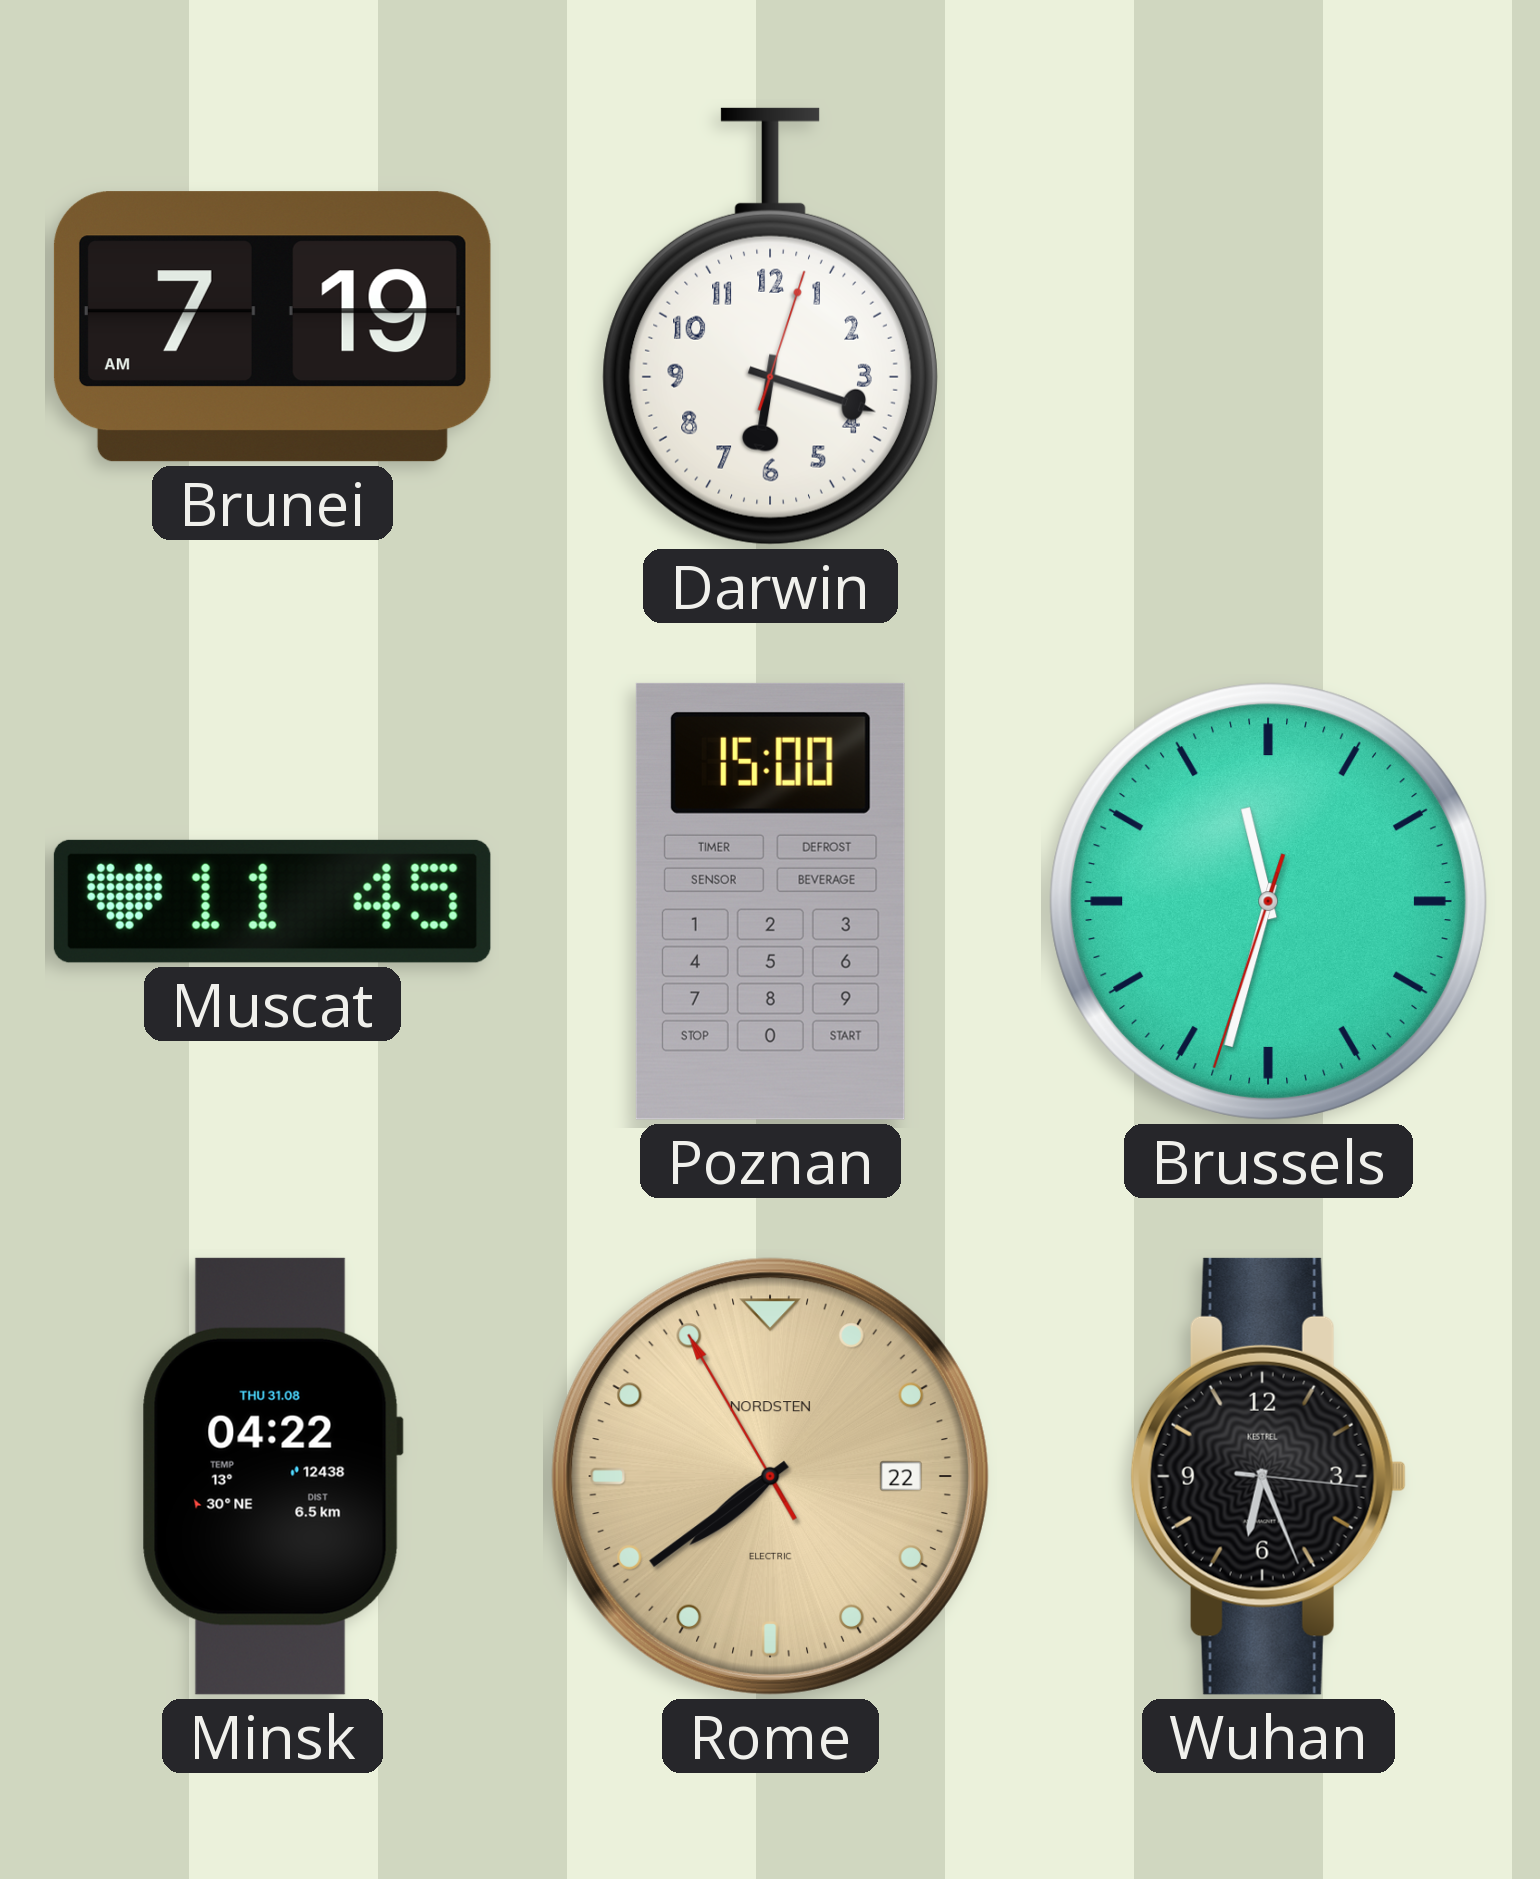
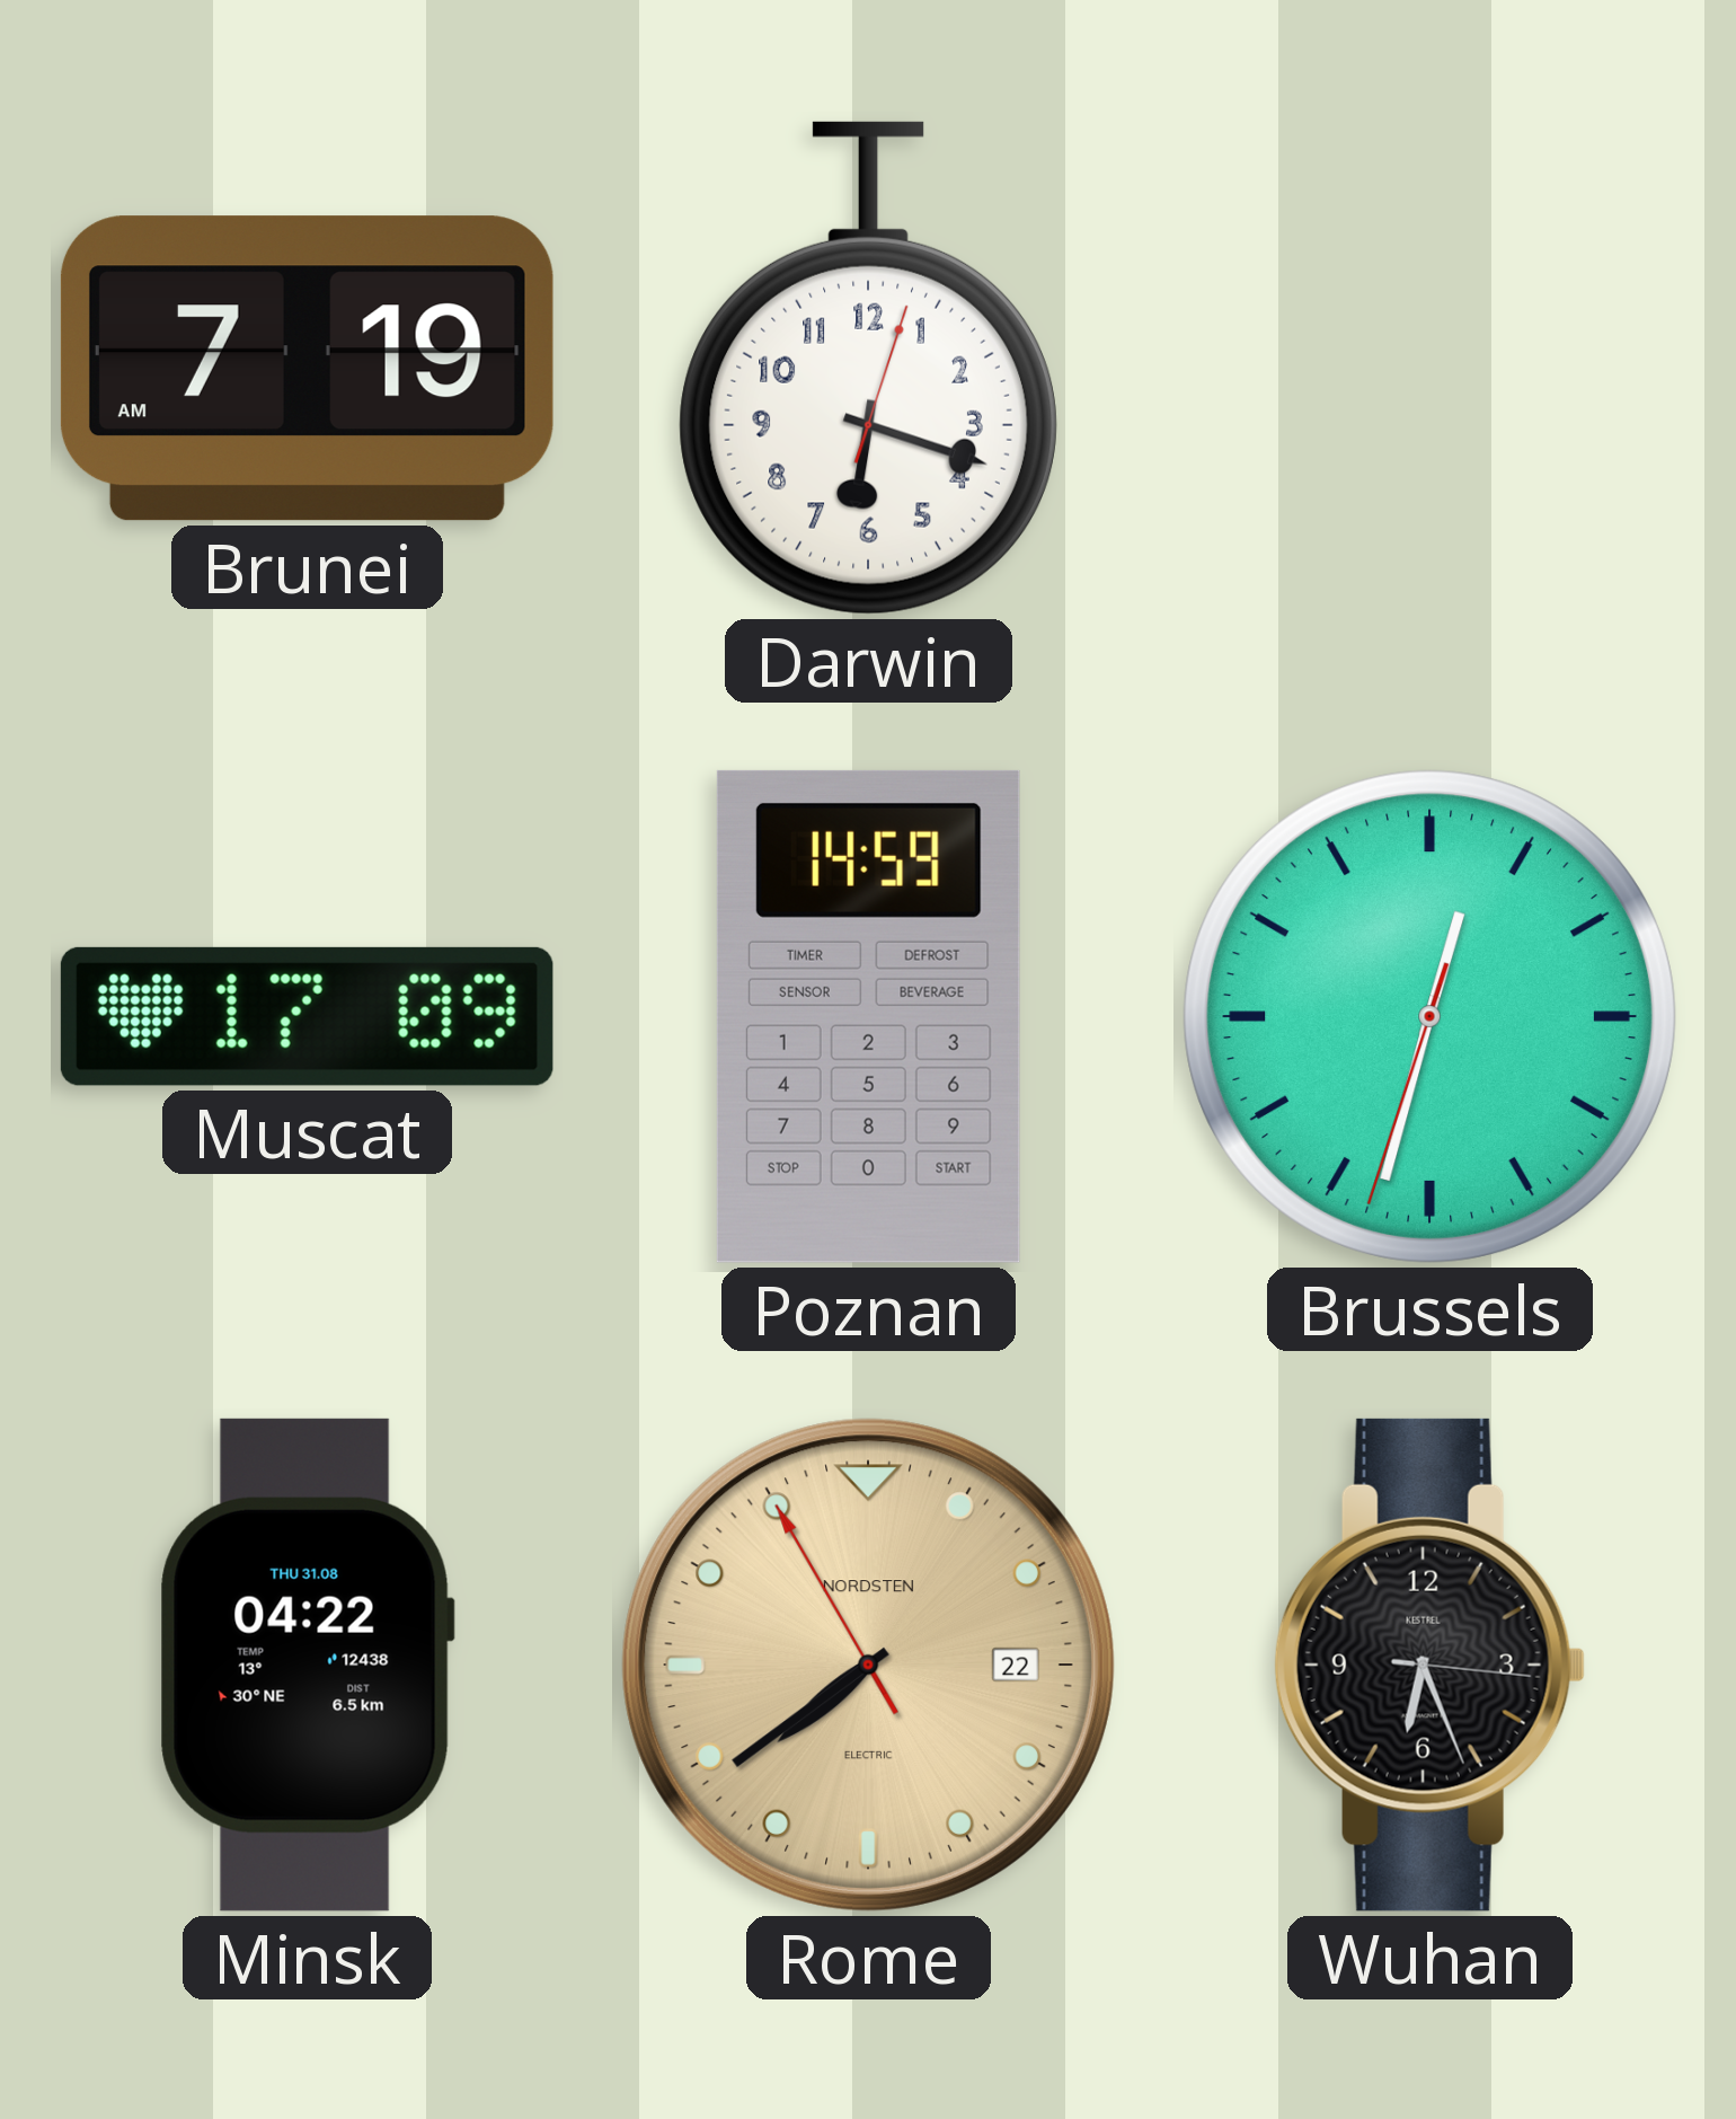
Muscat: 11:45 -> 17:09
Poznan: 15:00 -> 14:59
Brussels: 11:32 -> 12:32
